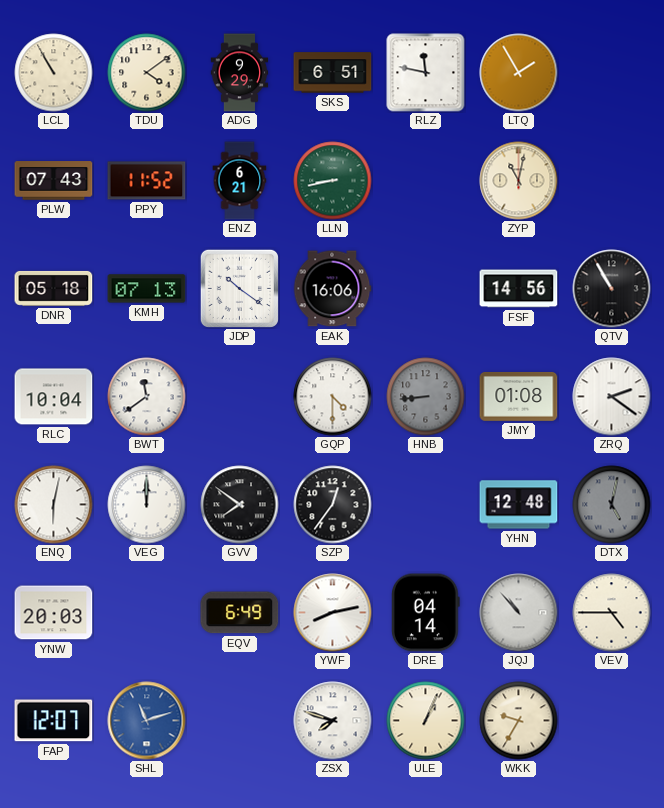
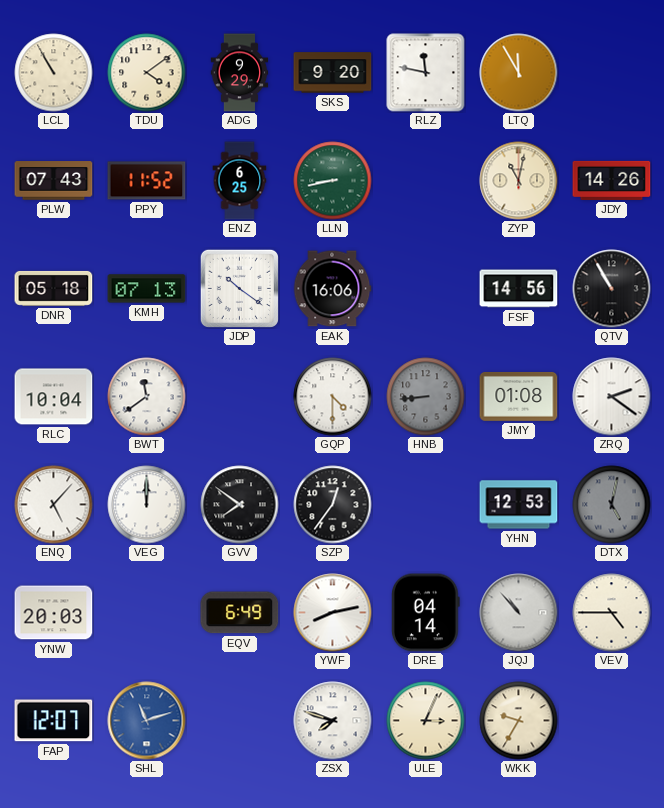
SKS: 6:51 -> 9:20
LTQ: 1:55 -> 11:55
ENZ: 6:21 -> 6:25
JDY: none -> 14:26
ENQ: 6:02 -> 5:07
YHN: 12:48 -> 12:53
ULE: 1:04 -> 3:04
